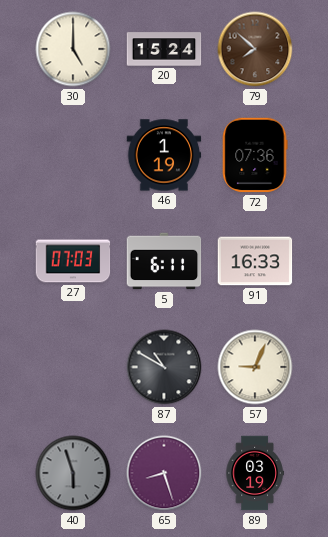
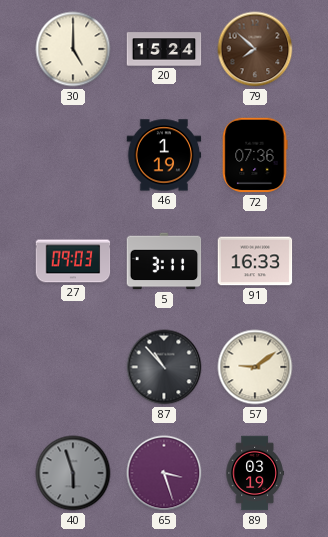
27: 07:03 -> 09:03
5: 6:11 -> 3:11
87: 10:50 -> 10:53
57: 9:04 -> 9:09
65: 8:27 -> 3:27
